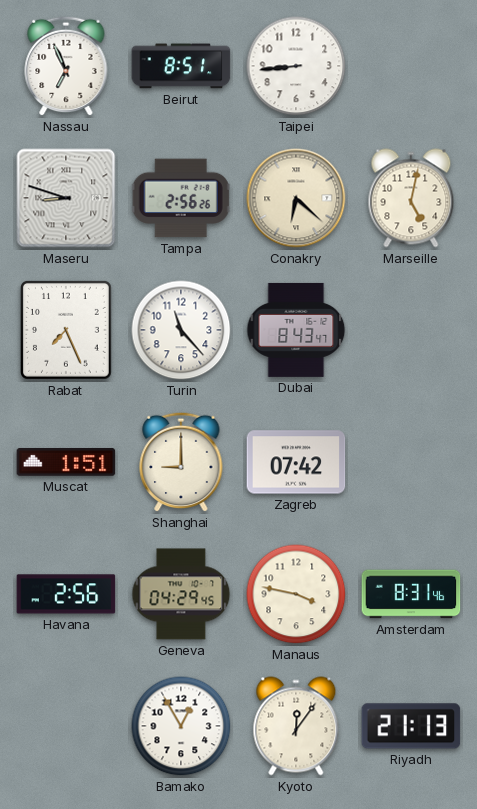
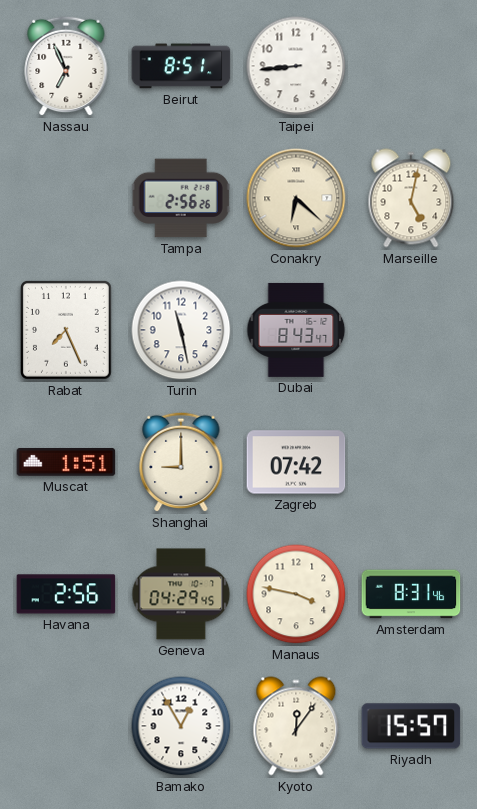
Maseru: 8:48 -> none
Turin: 11:23 -> 11:28
Riyadh: 21:13 -> 15:57
